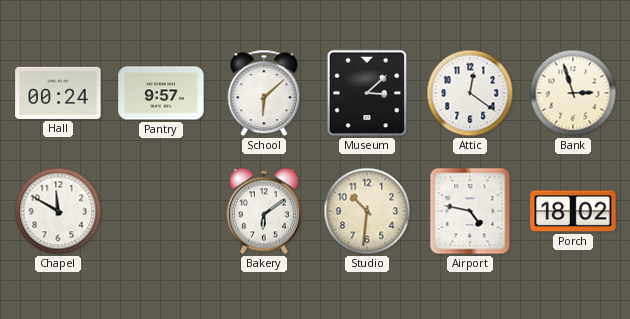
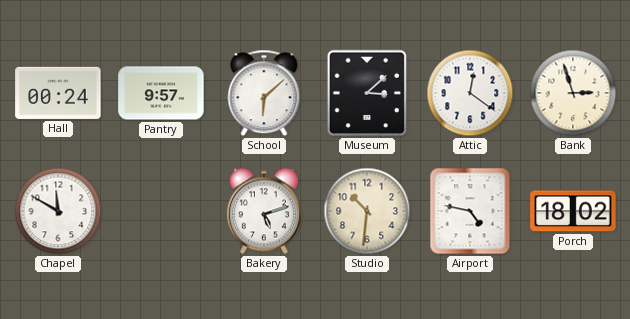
Bakery: 6:09 -> 5:12
